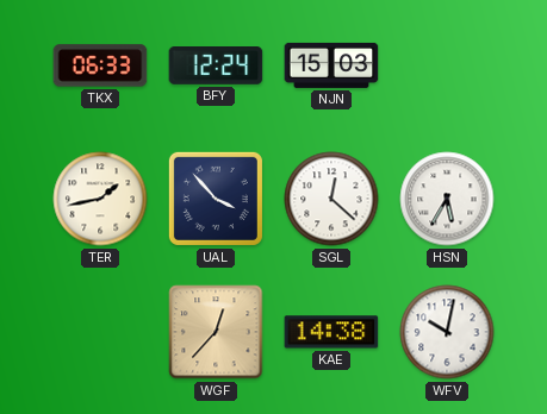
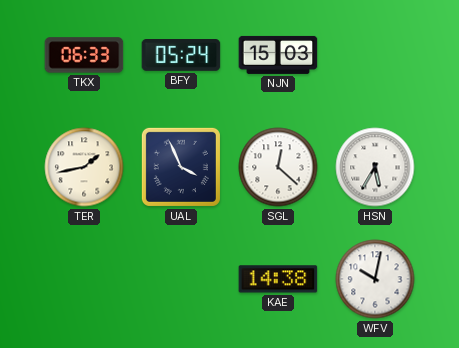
BFY: 12:24 -> 05:24
UAL: 3:53 -> 3:56
WGF: 12:37 -> none
